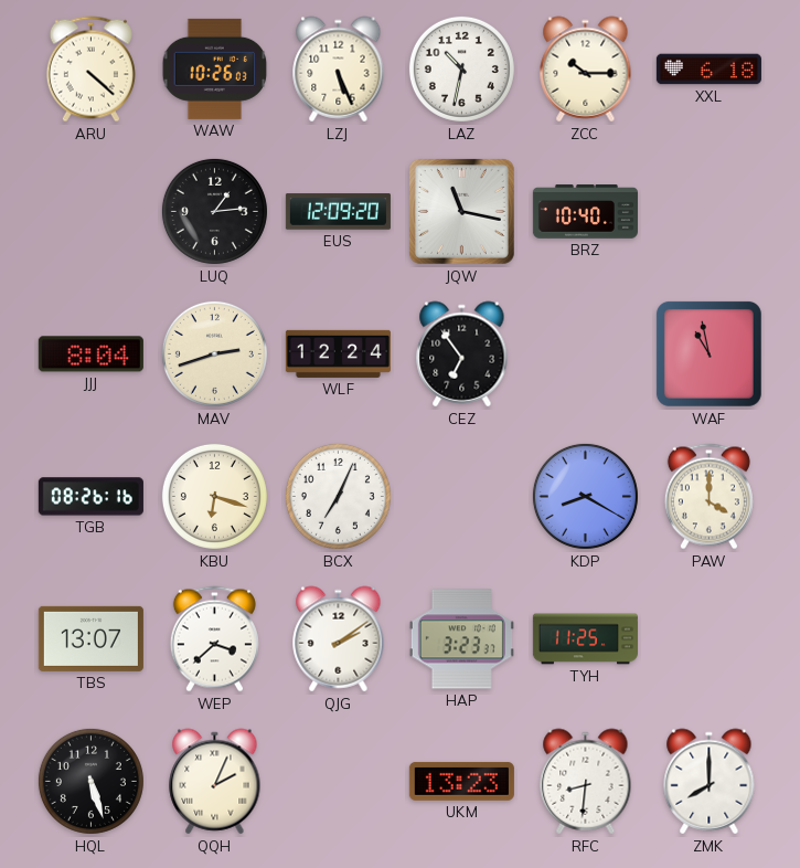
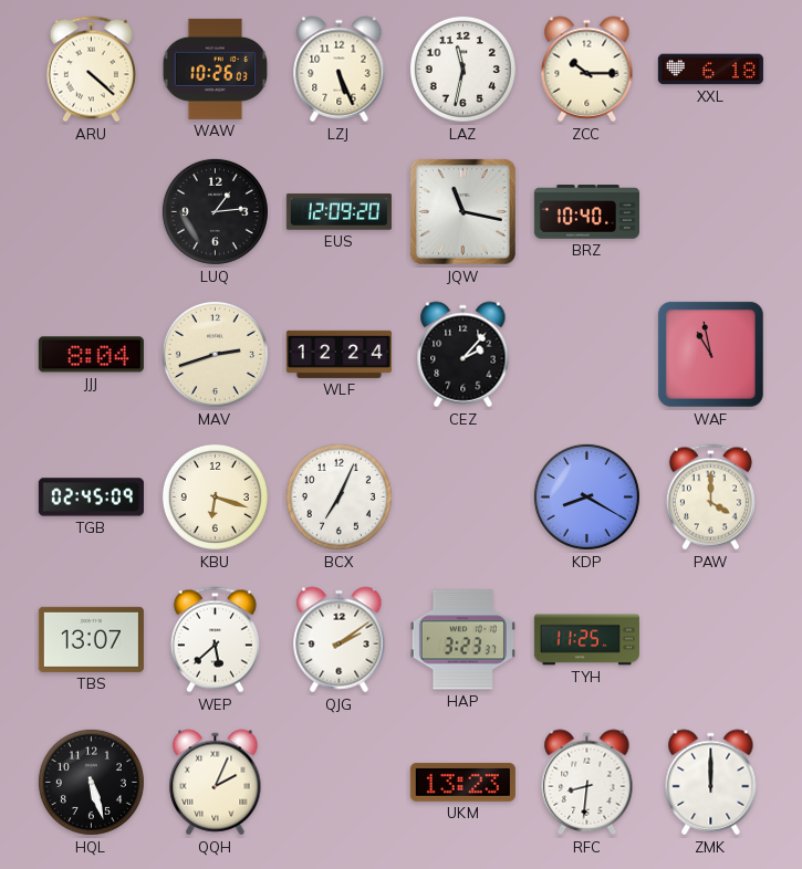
LAZ: 10:32 -> 11:32
CEZ: 6:54 -> 2:07
TGB: 08:26 -> 02:45
WEP: 3:38 -> 5:38
ZMK: 8:00 -> 12:00
